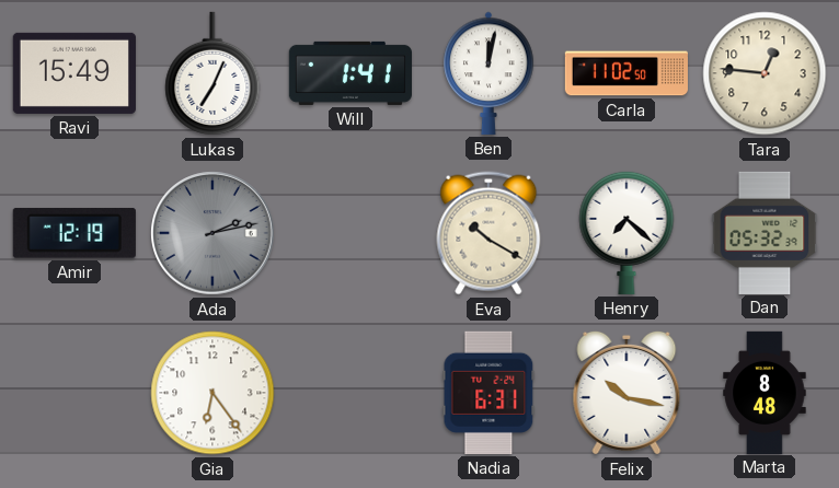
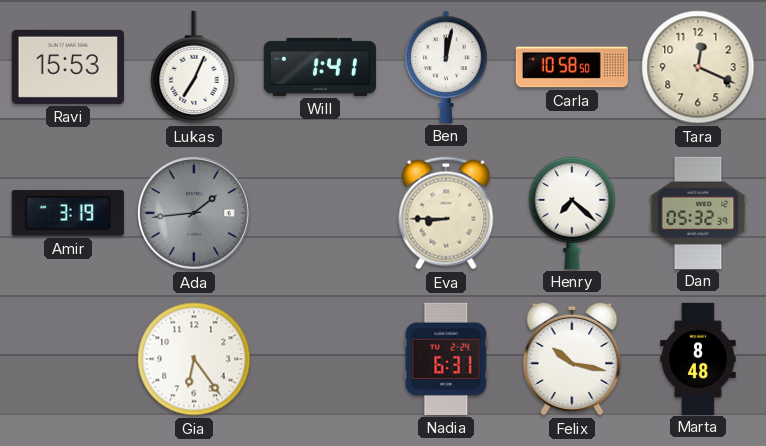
Ravi: 15:49 -> 15:53
Carla: 11:02 -> 10:58
Tara: 12:46 -> 12:19
Amir: 12:19 -> 3:19
Ada: 2:13 -> 1:44
Eva: 10:20 -> 8:45
